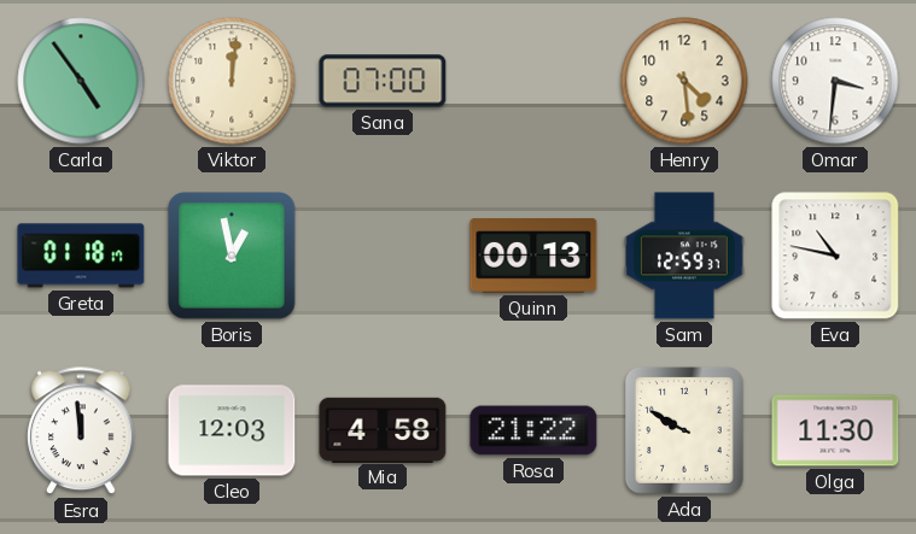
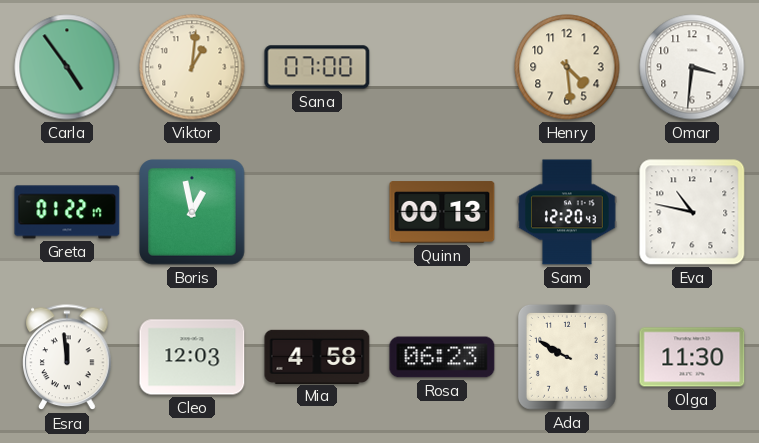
Viktor: 12:01 -> 1:01
Greta: 01:18 -> 01:22
Sam: 12:59 -> 12:20
Rosa: 21:22 -> 06:23
